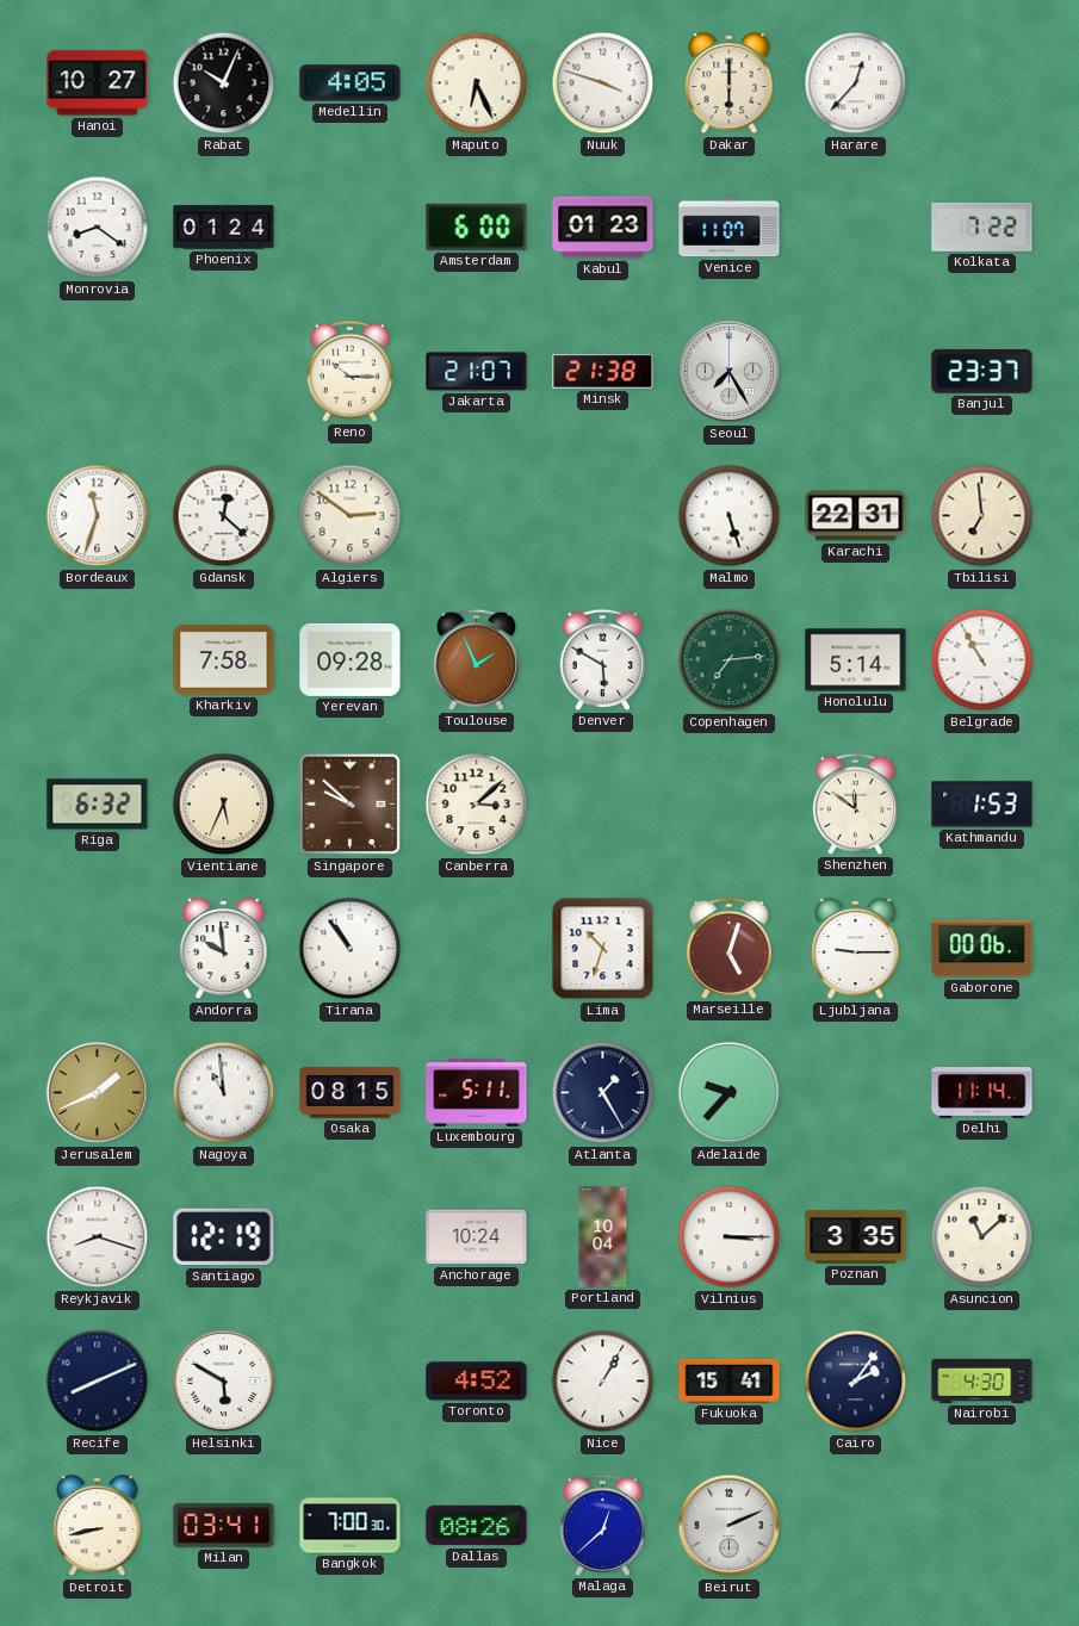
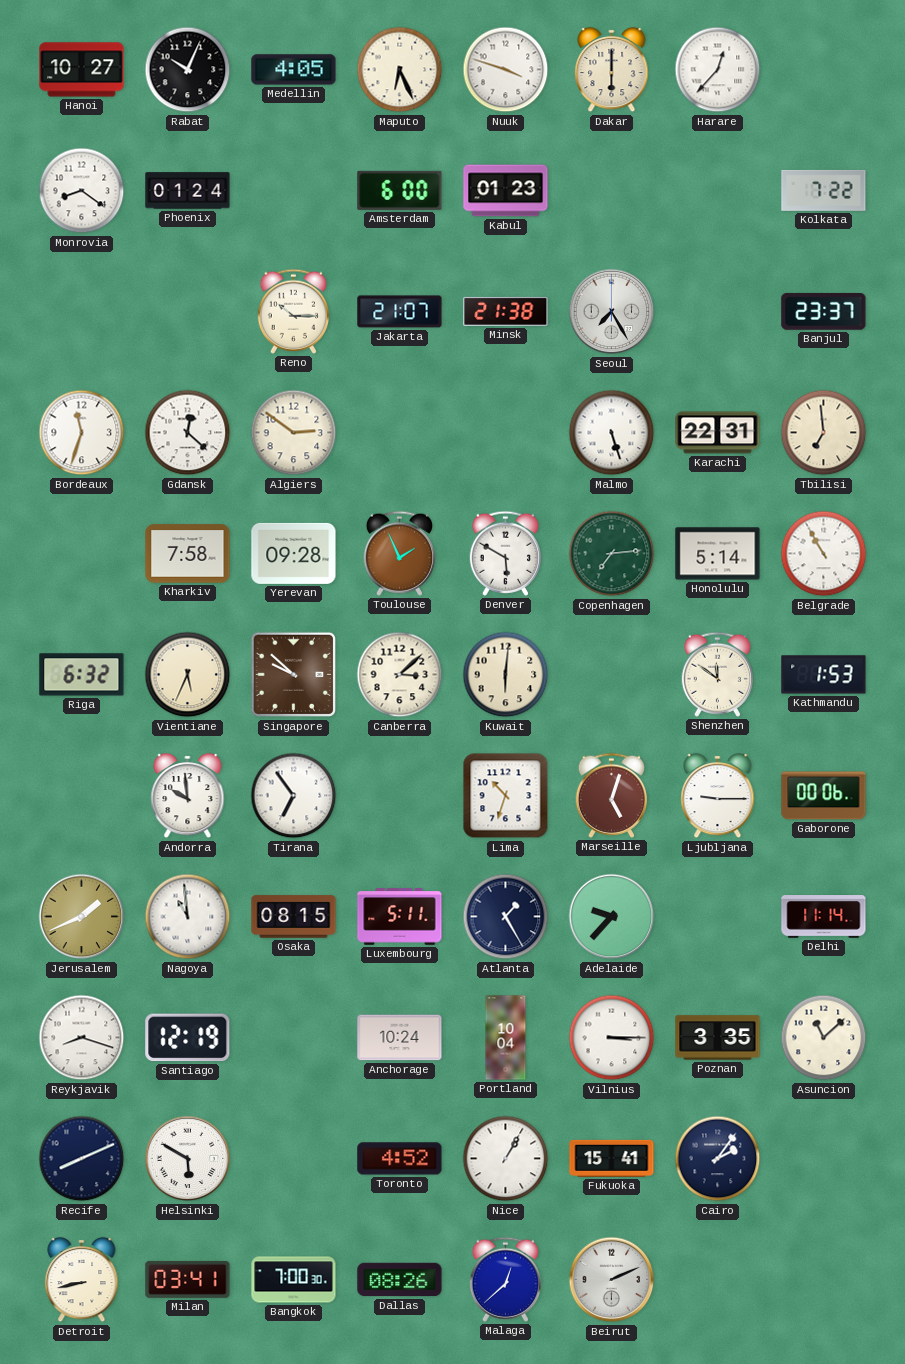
Venice: 11:07 -> none
Kuwait: none -> 6:01
Tirana: 10:54 -> 6:54
Nairobi: 4:30 -> none
